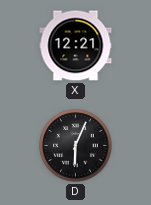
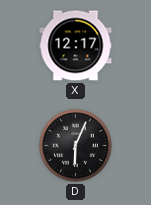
X: 12:21 -> 12:17
